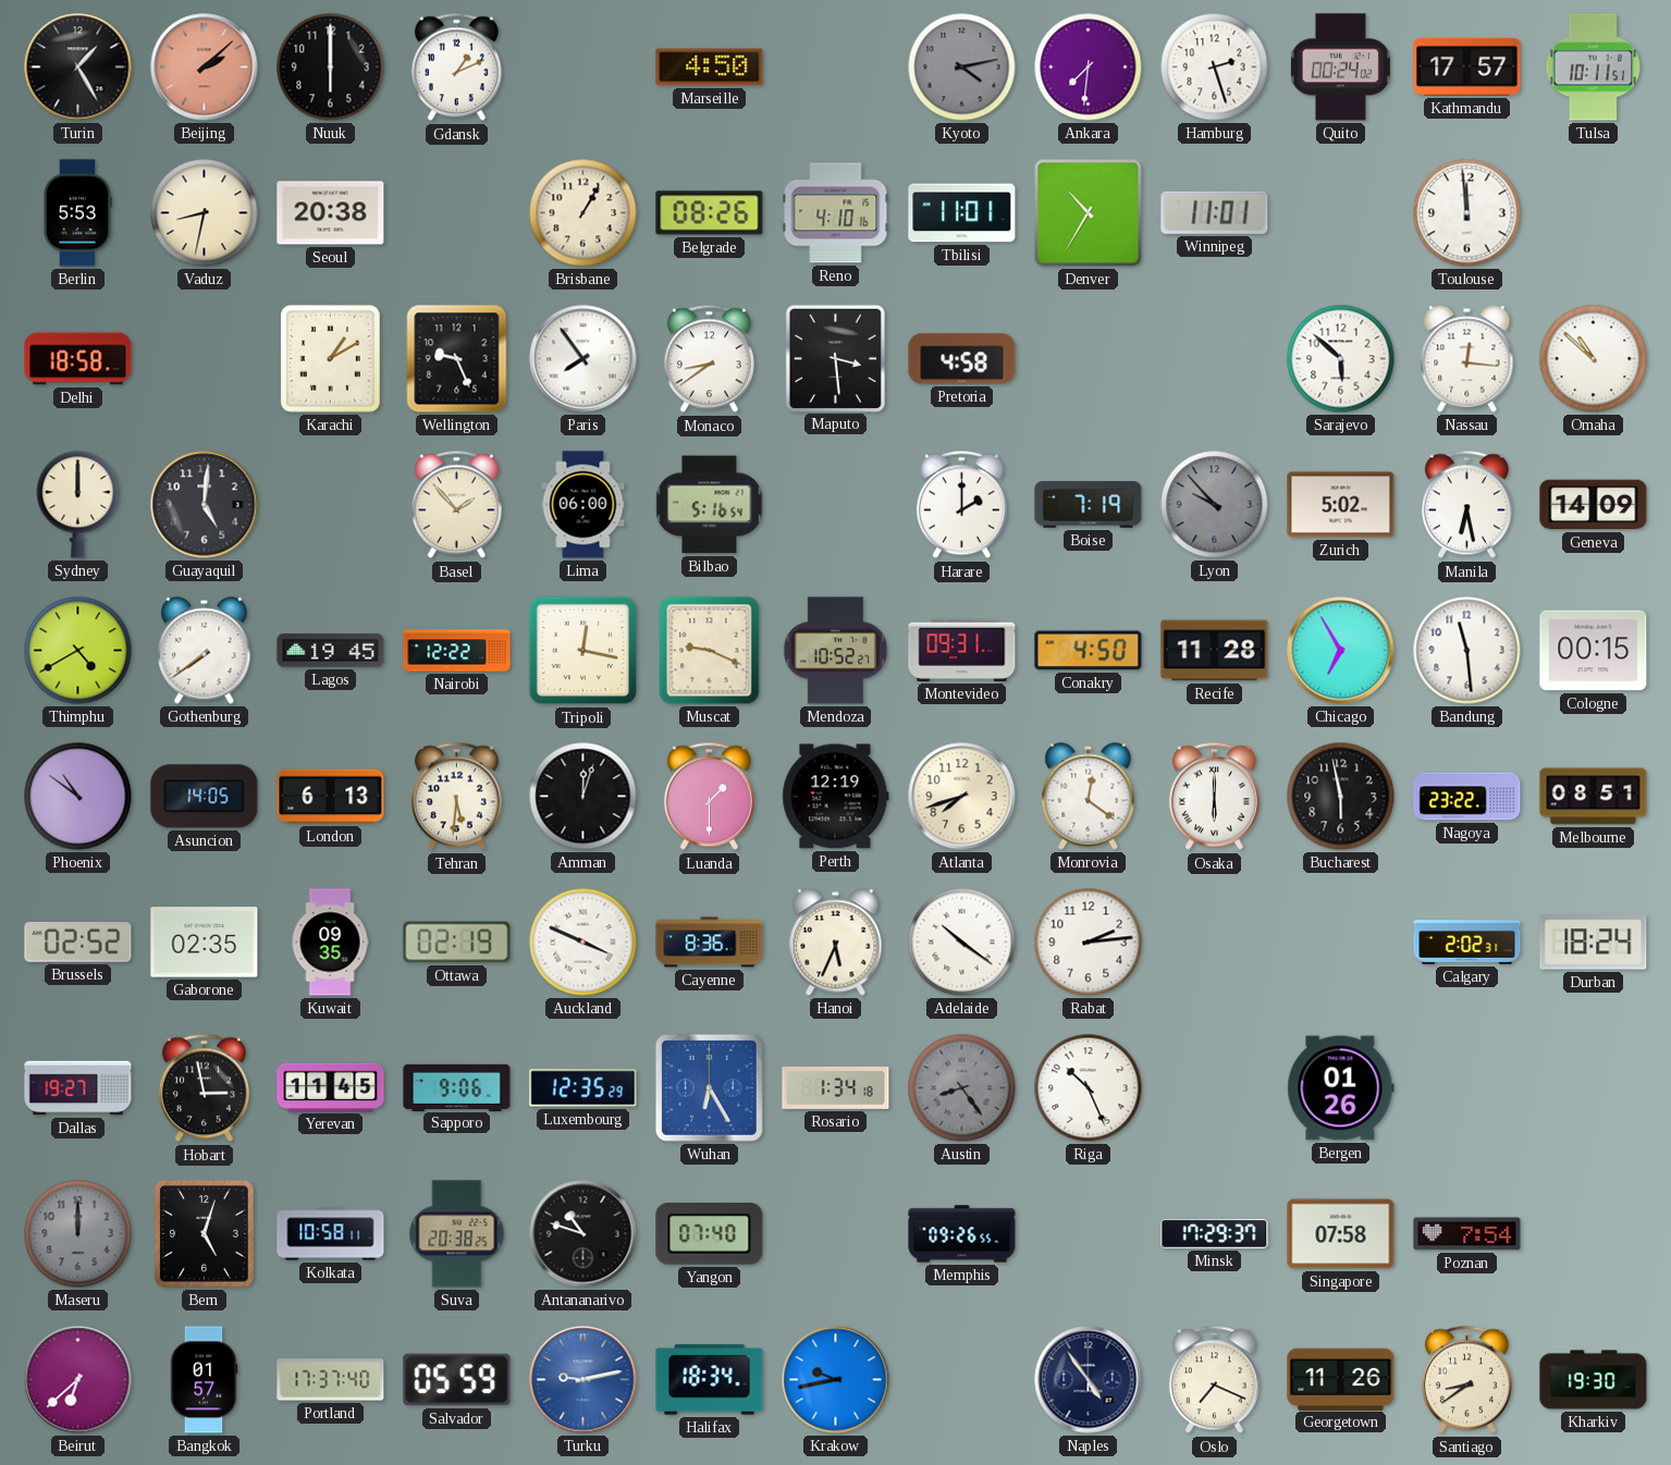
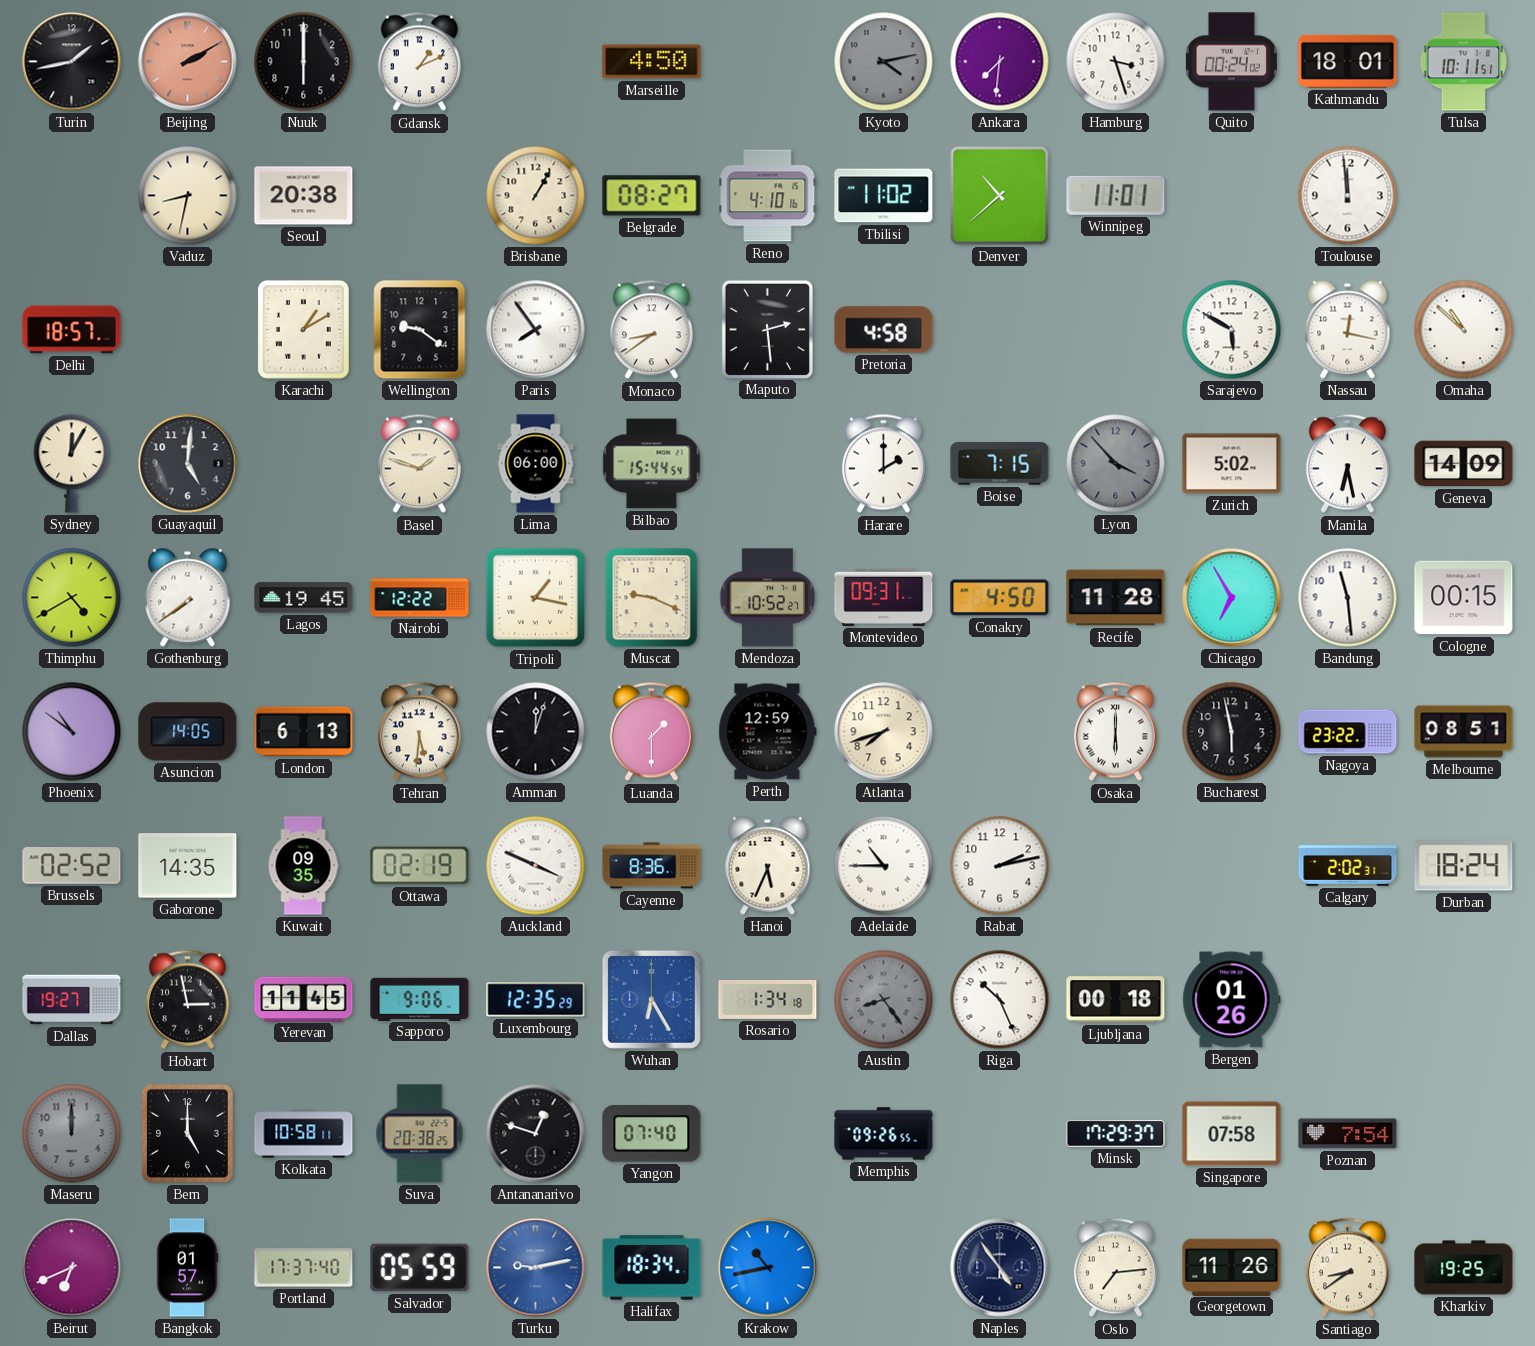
Turin: 1:25 -> 1:43
Beijing: 2:08 -> 2:10
Hamburg: 2:27 -> 3:27
Kathmandu: 17:57 -> 18:01
Berlin: 5:53 -> none
Belgrade: 08:26 -> 08:27
Tbilisi: 11:01 -> 11:02
Denver: 10:35 -> 10:38
Delhi: 18:58 -> 18:57
Wellington: 9:26 -> 9:21
Maputo: 3:29 -> 2:29
Sarajevo: 5:52 -> 5:50
Nassau: 12:16 -> 12:17
Sydney: 12:00 -> 12:05
Basel: 1:53 -> 1:48
Bilbao: 5:16 -> 15:44
Boise: 7:19 -> 7:15
Lyon: 9:53 -> 3:53
Tripoli: 12:17 -> 1:17
Perth: 12:19 -> 12:59
Monrovia: 12:21 -> none
Gaborone: 02:35 -> 14:35
Adelaide: 10:21 -> 10:45
Rabat: 2:14 -> 2:13
Ljubljana: none -> 00:18
Bern: 5:03 -> 5:00
Antananarivo: 10:48 -> 12:48
Beirut: 6:38 -> 6:41
Krakow: 9:43 -> 10:43
Oslo: 7:19 -> 7:14
Kharkiv: 19:30 -> 19:25
